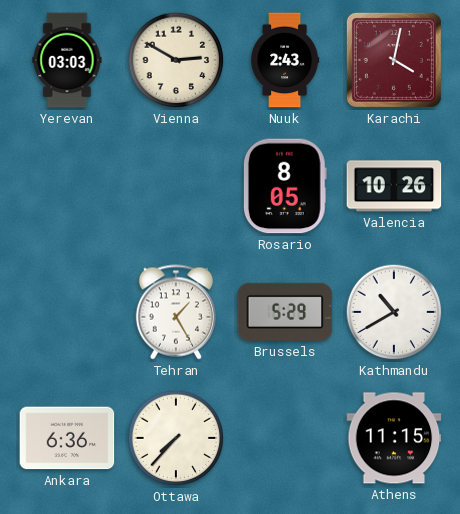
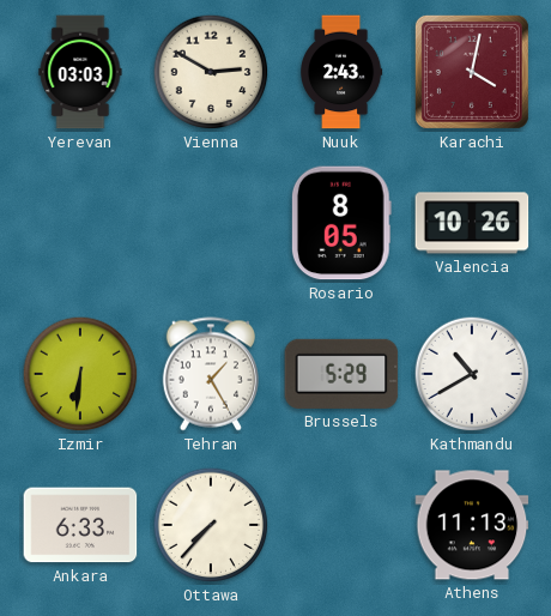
Izmir: none -> 6:31
Ankara: 6:36 -> 6:33
Athens: 11:15 -> 11:13
